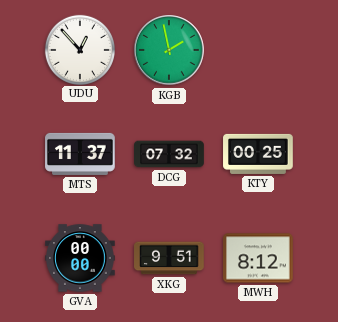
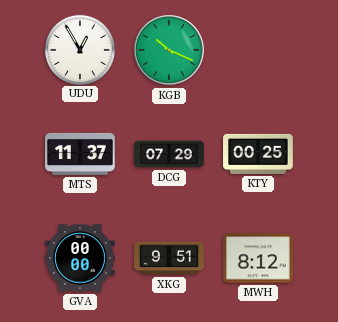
UDU: 12:53 -> 12:55
KGB: 1:58 -> 10:19
DCG: 07:32 -> 07:29
